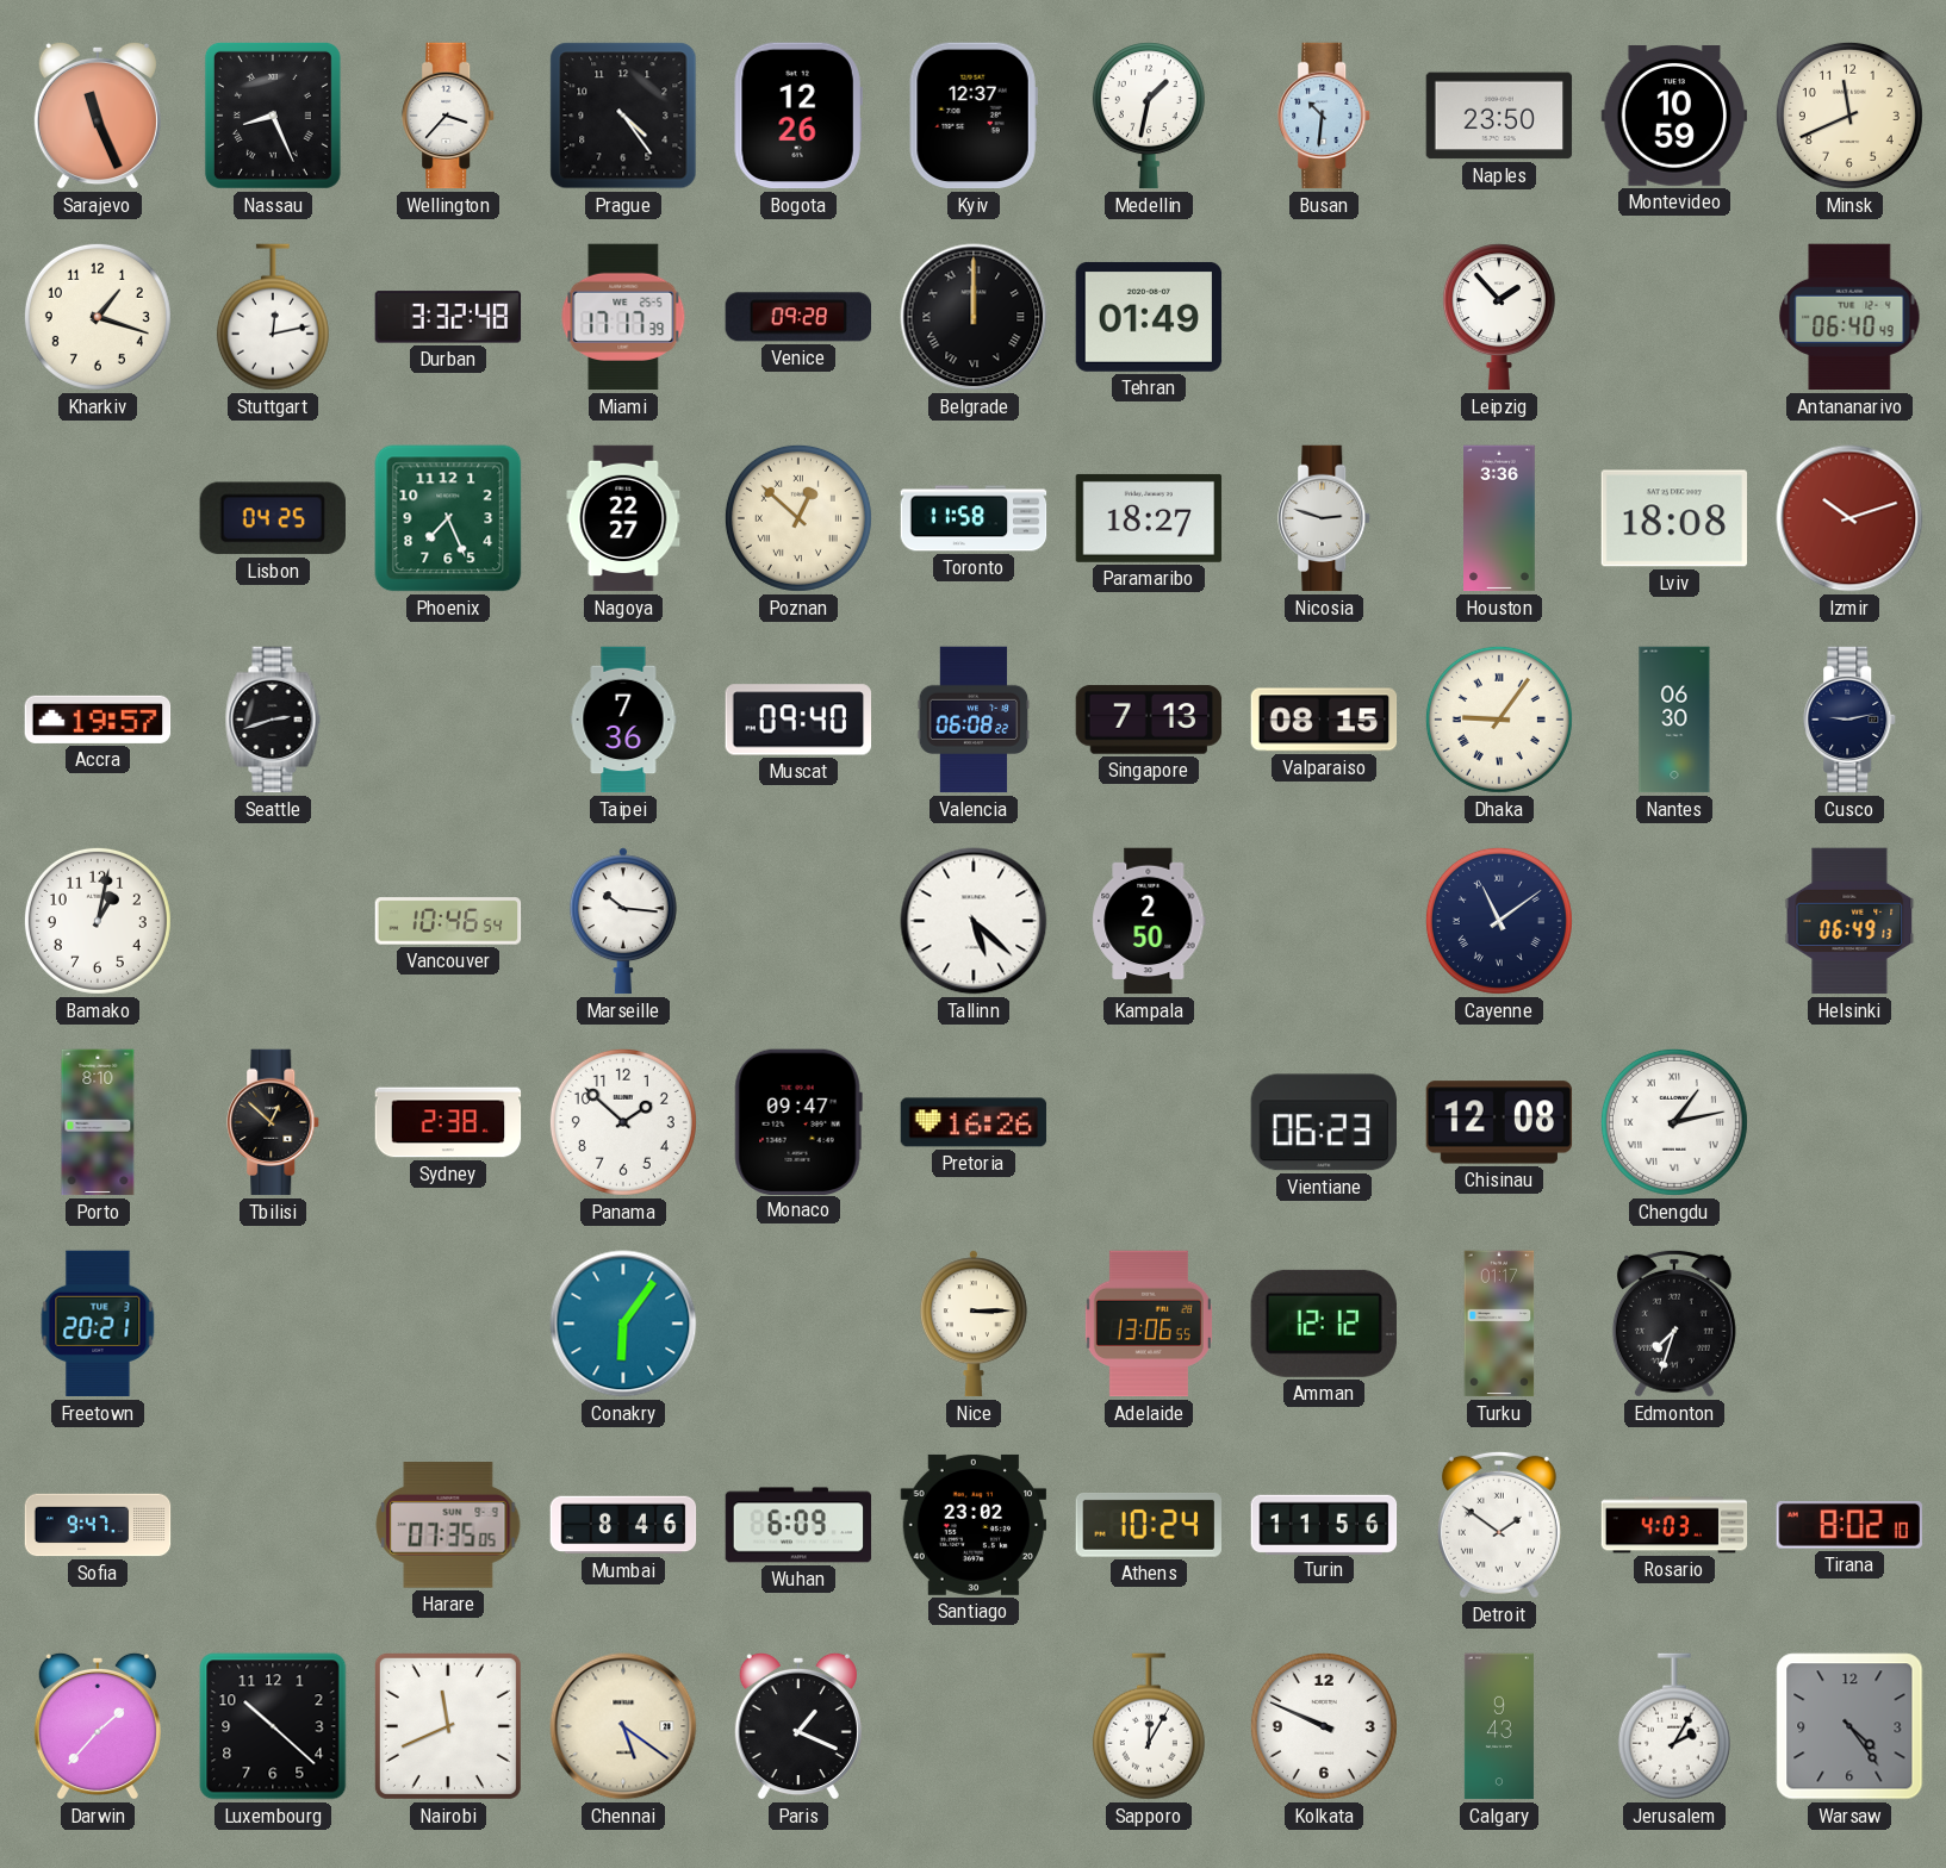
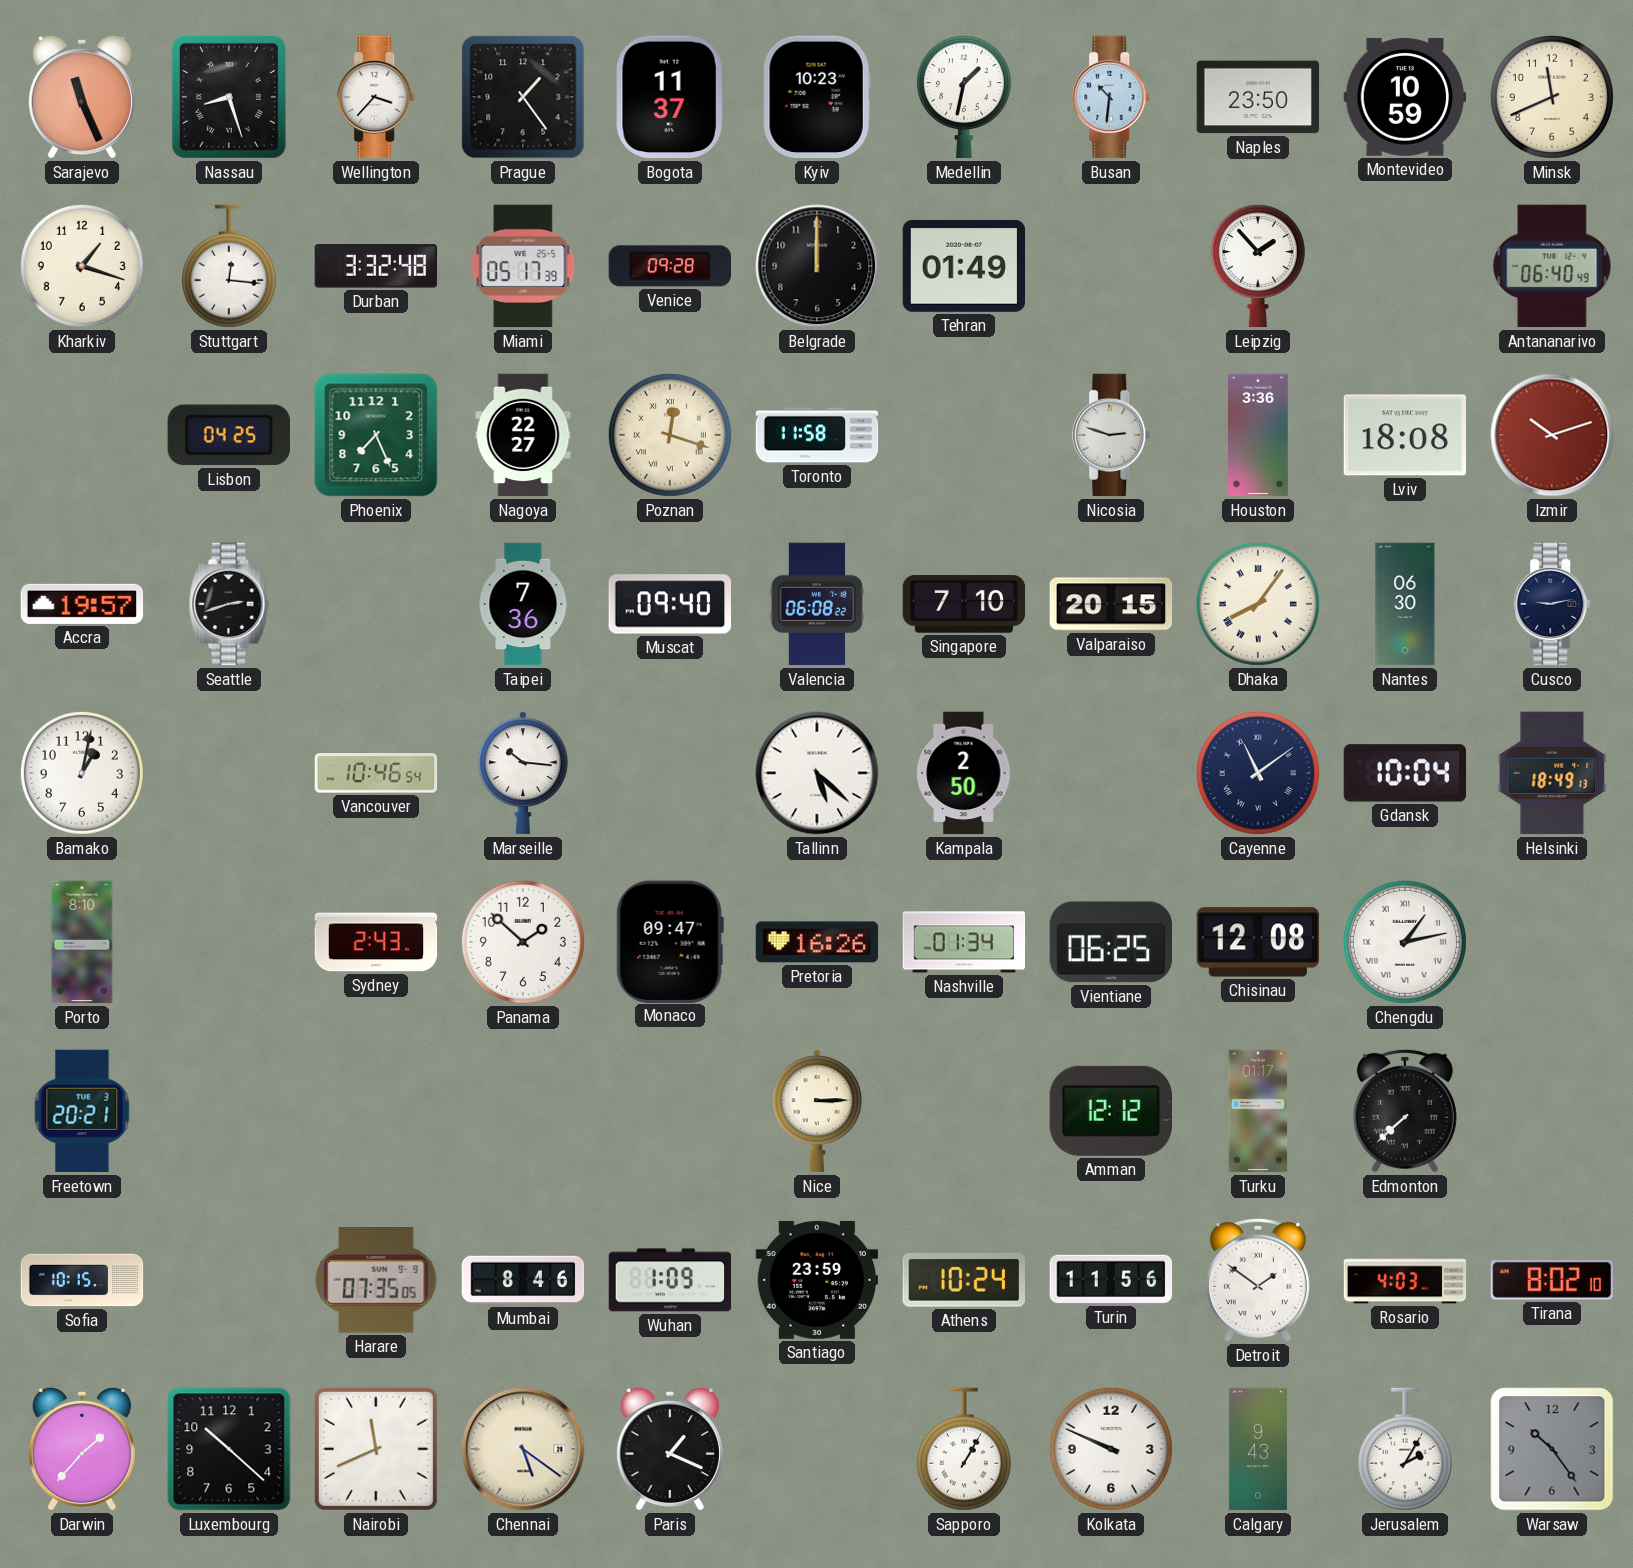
Nassau: 8:26 -> 8:27
Prague: 4:24 -> 1:24
Bogota: 12:26 -> 11:37
Kyiv: 12:37 -> 10:23
Stuttgart: 12:13 -> 12:16
Miami: 17:17 -> 05:17
Belgrade numerals: Roman -> Arabic
Poznan: 12:52 -> 12:18
Paramaribo: 18:27 -> none
Singapore: 7:13 -> 7:10
Valparaiso: 08:15 -> 20:15
Dhaka: 9:06 -> 8:06
Gdansk: none -> 10:04
Helsinki: 06:49 -> 18:49
Tbilisi: 12:52 -> none
Sydney: 2:38 -> 2:43
Nashville: none -> 01:34
Vientiane: 06:23 -> 06:25
Conakry: 6:06 -> none
Adelaide: 13:06 -> none
Edmonton: 7:33 -> 7:38
Sofia: 9:47 -> 10:15
Wuhan: 6:09 -> 1:09
Santiago: 23:02 -> 23:59
Sapporo: 12:05 -> 1:05
Warsaw: 4:24 -> 10:24
